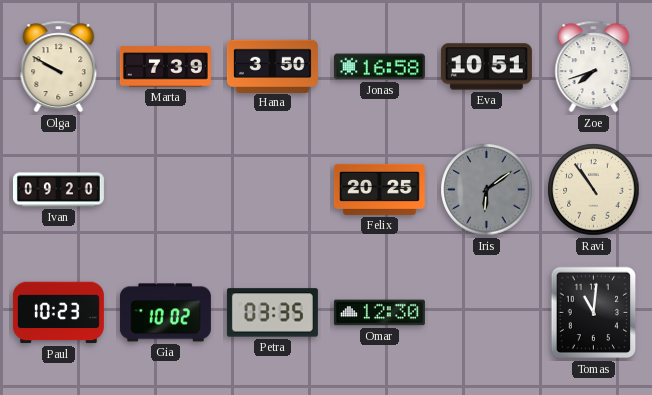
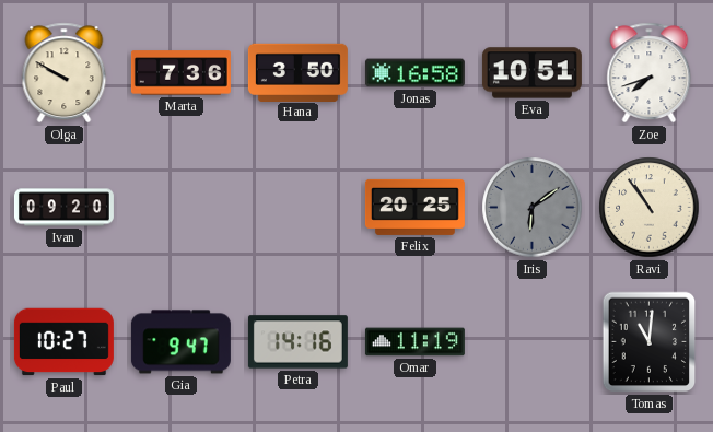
Marta: 7:39 -> 7:36
Paul: 10:23 -> 10:27
Gia: 10:02 -> 9:47
Petra: 03:35 -> 14:16
Omar: 12:30 -> 11:19
